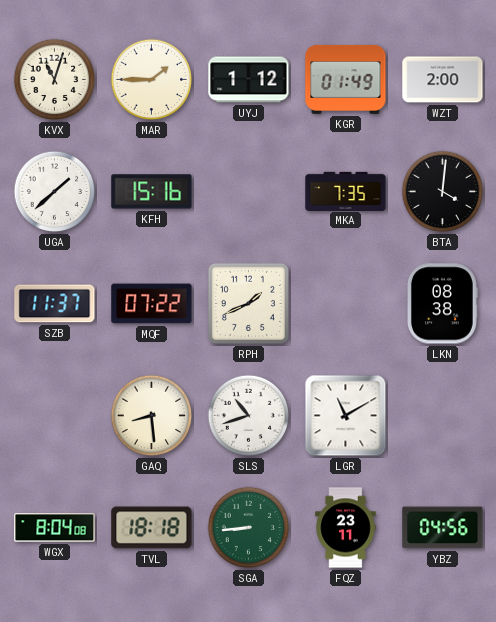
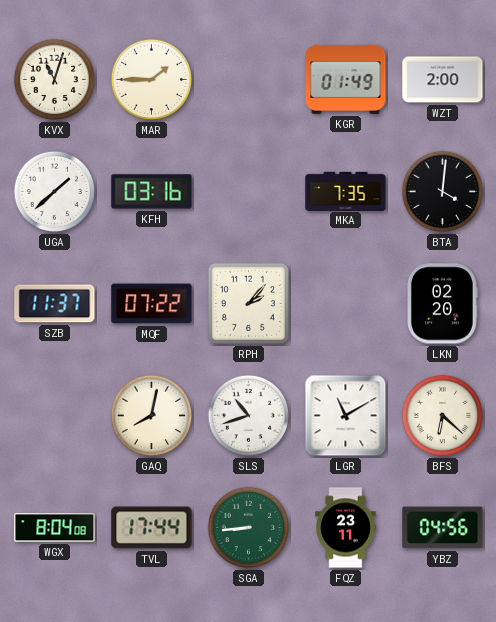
UYJ: 1:12 -> none
KFH: 15:16 -> 03:16
RPH: 1:41 -> 2:07
LKN: 08:38 -> 02:20
GAQ: 8:29 -> 8:02
BFS: none -> 6:22
TVL: 18:18 -> 17:44
